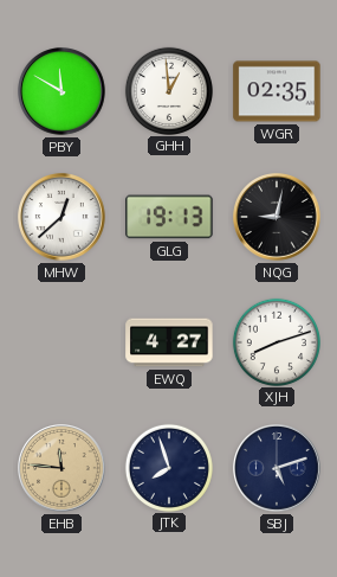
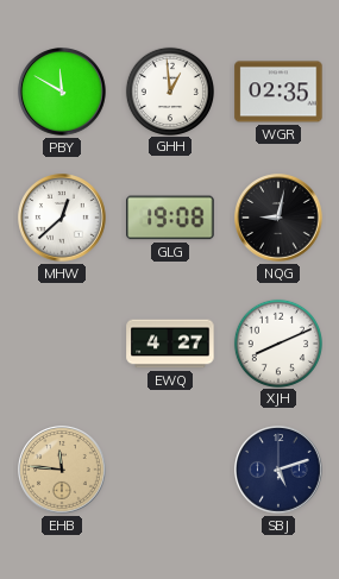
GLG: 19:13 -> 19:08
XJH: 8:12 -> 8:11
JTK: 7:57 -> none
